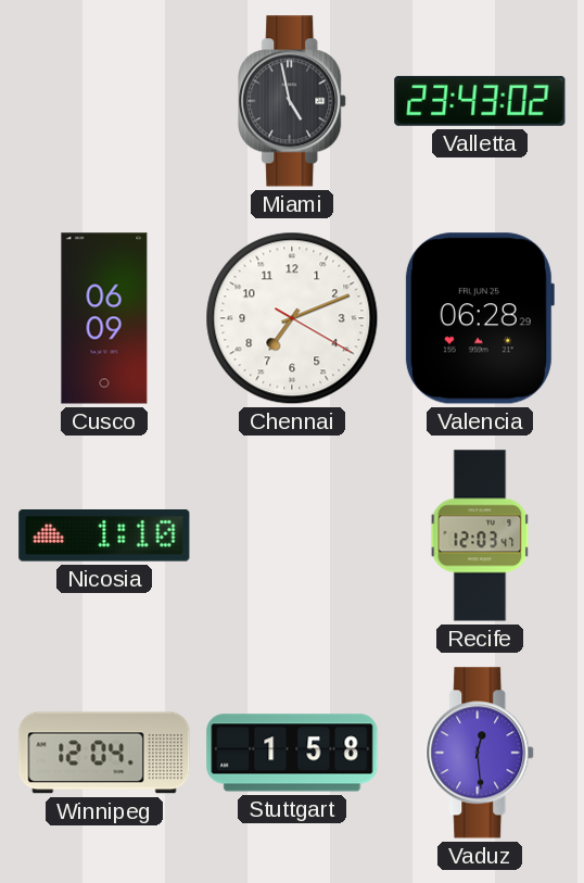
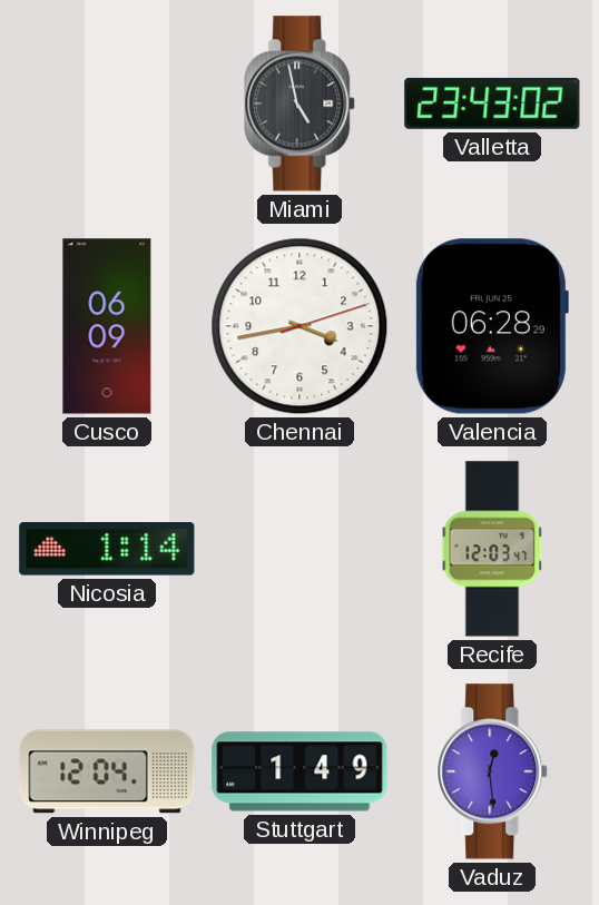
Chennai: 7:11 -> 3:43
Nicosia: 1:10 -> 1:14
Stuttgart: 1:58 -> 1:49
